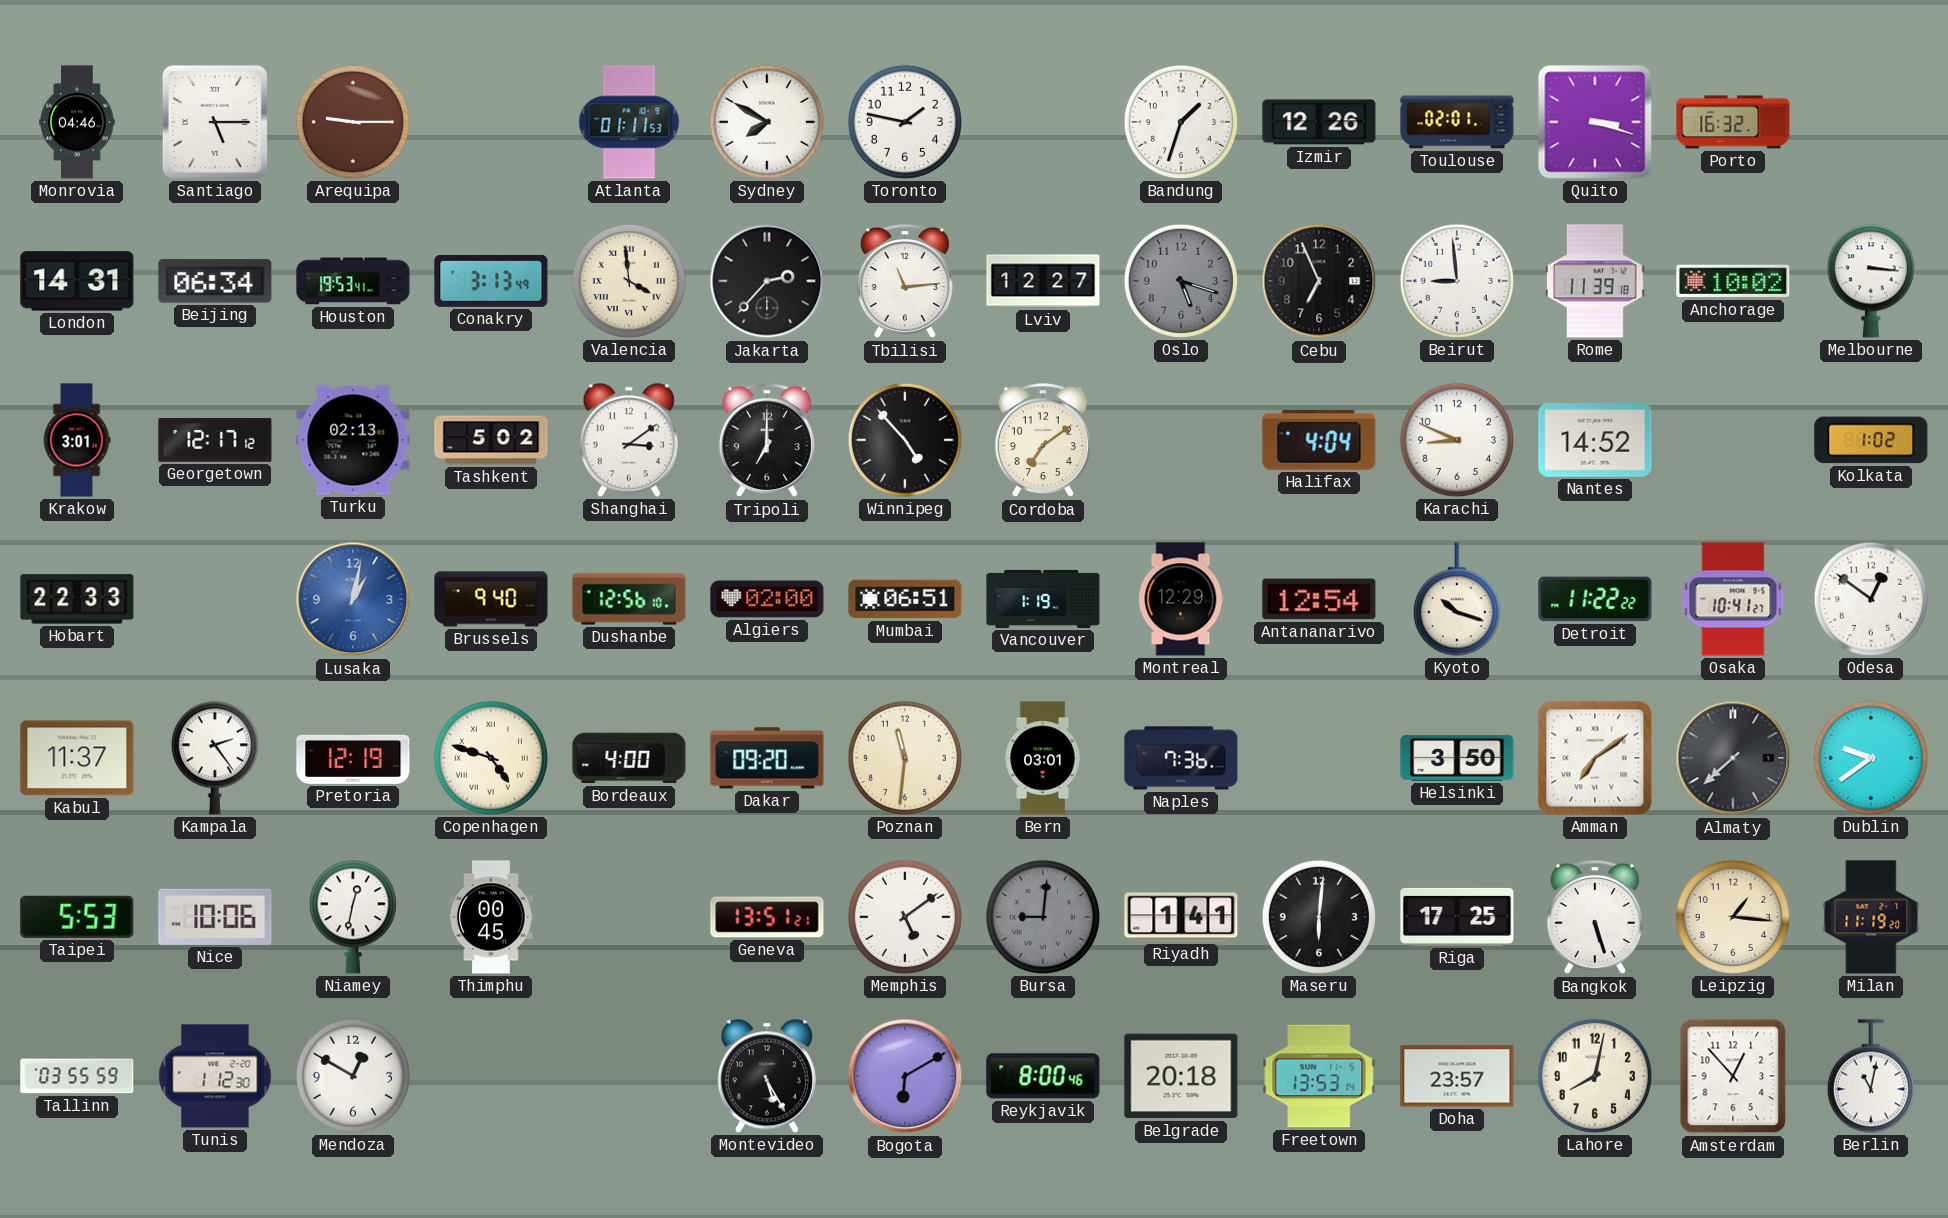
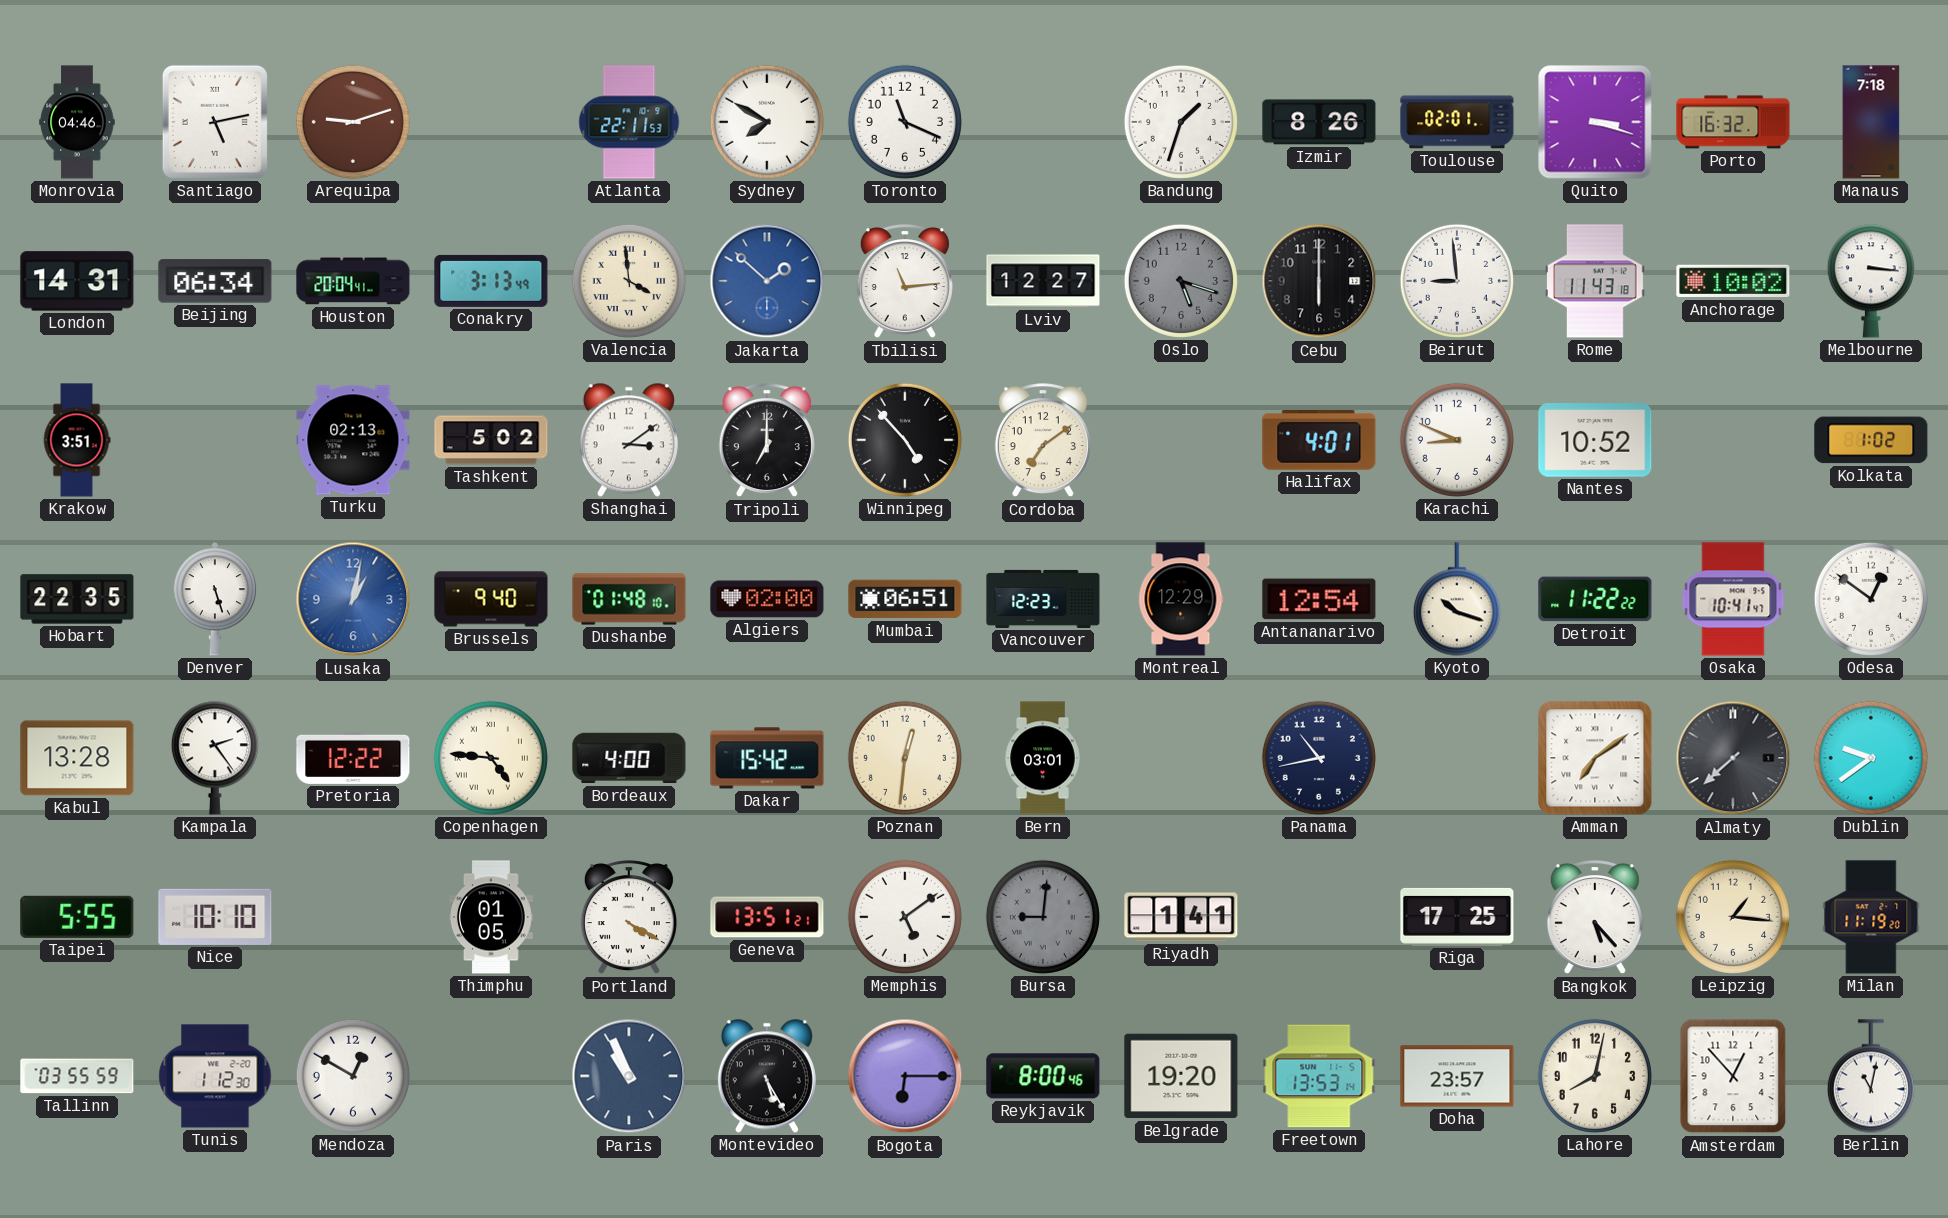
Santiago: 5:15 -> 5:13
Arequipa: 9:15 -> 9:12
Atlanta: 01:11 -> 22:11
Toronto: 1:47 -> 11:19
Izmir: 12:26 -> 8:26
Manaus: none -> 7:18
Houston: 19:53 -> 20:04
Jakarta: 2:37 -> 1:52
Jakarta dial: black -> blue
Cebu: 6:56 -> 6:00
Rome: 11:39 -> 11:43
Krakow: 3:01 -> 3:51
Georgetown: 12:17 -> none
Halifax: 4:04 -> 4:01
Nantes: 14:52 -> 10:52
Hobart: 22:33 -> 22:35
Denver: none -> 5:27
Dushanbe: 12:56 -> 01:48
Vancouver: 1:19 -> 12:23
Osaka: 10:41:27 -> 10:41:47
Kabul: 11:37 -> 13:28
Pretoria: 12:19 -> 12:22
Copenhagen: 4:48 -> 4:46
Dakar: 09:20 -> 15:42
Poznan: 11:31 -> 12:31
Naples: 7:36 -> none
Panama: none -> 10:43
Helsinki: 3:50 -> none
Taipei: 5:53 -> 5:55
Nice: 10:06 -> 10:10
Niamey: 12:32 -> none
Thimphu: 00:45 -> 01:05
Portland: none -> 4:20
Maseru: 6:01 -> none
Bangkok: 5:27 -> 5:23
Paris: none -> 10:56
Bogota: 6:10 -> 6:15
Belgrade: 20:18 -> 19:20
